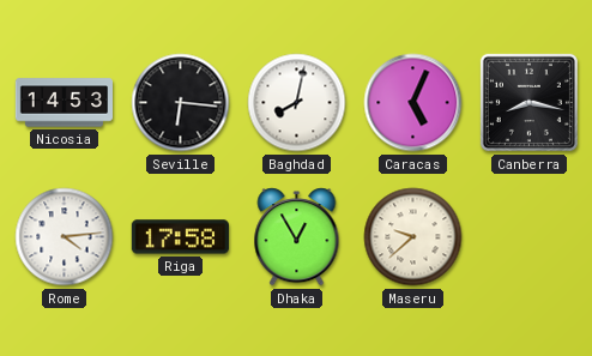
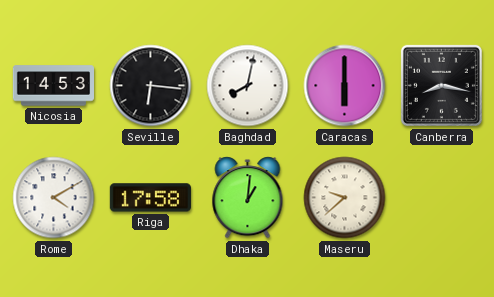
Caracas: 5:04 -> 6:00
Rome: 4:14 -> 4:10
Dhaka: 12:55 -> 1:01
